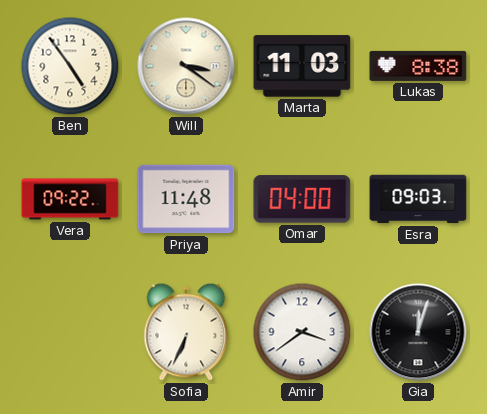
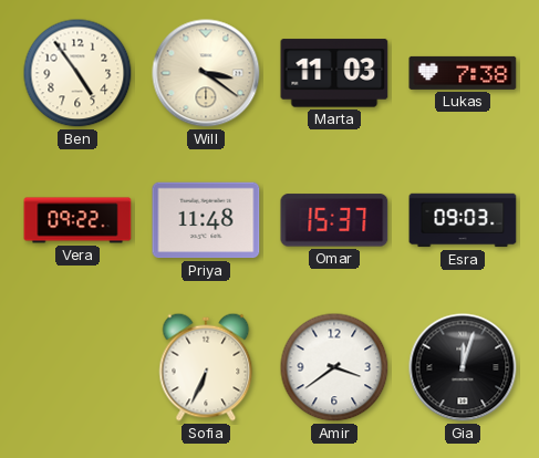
Lukas: 8:38 -> 7:38
Omar: 04:00 -> 15:37
